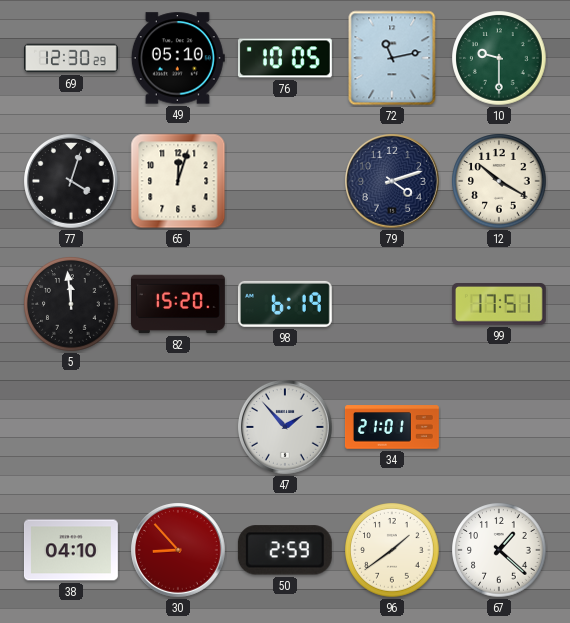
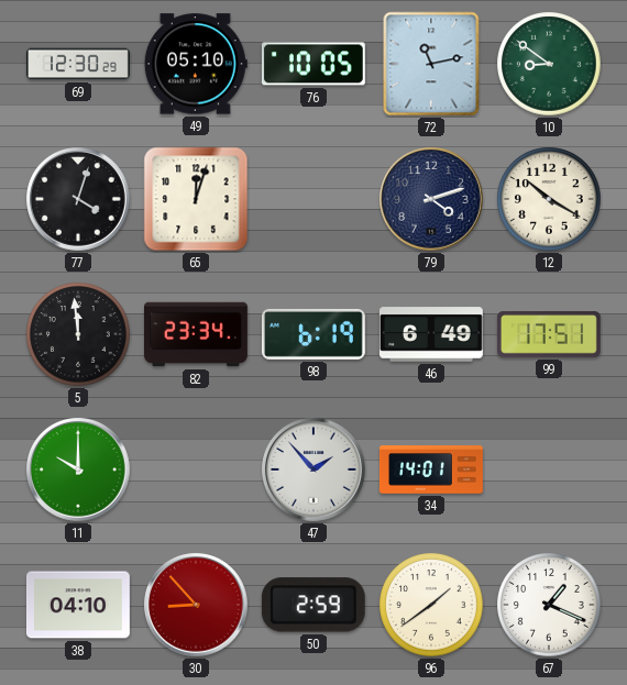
10: 9:30 -> 8:51
82: 15:20 -> 23:34
46: none -> 6:49
11: none -> 10:00
34: 21:01 -> 14:01
67: 1:22 -> 1:19
